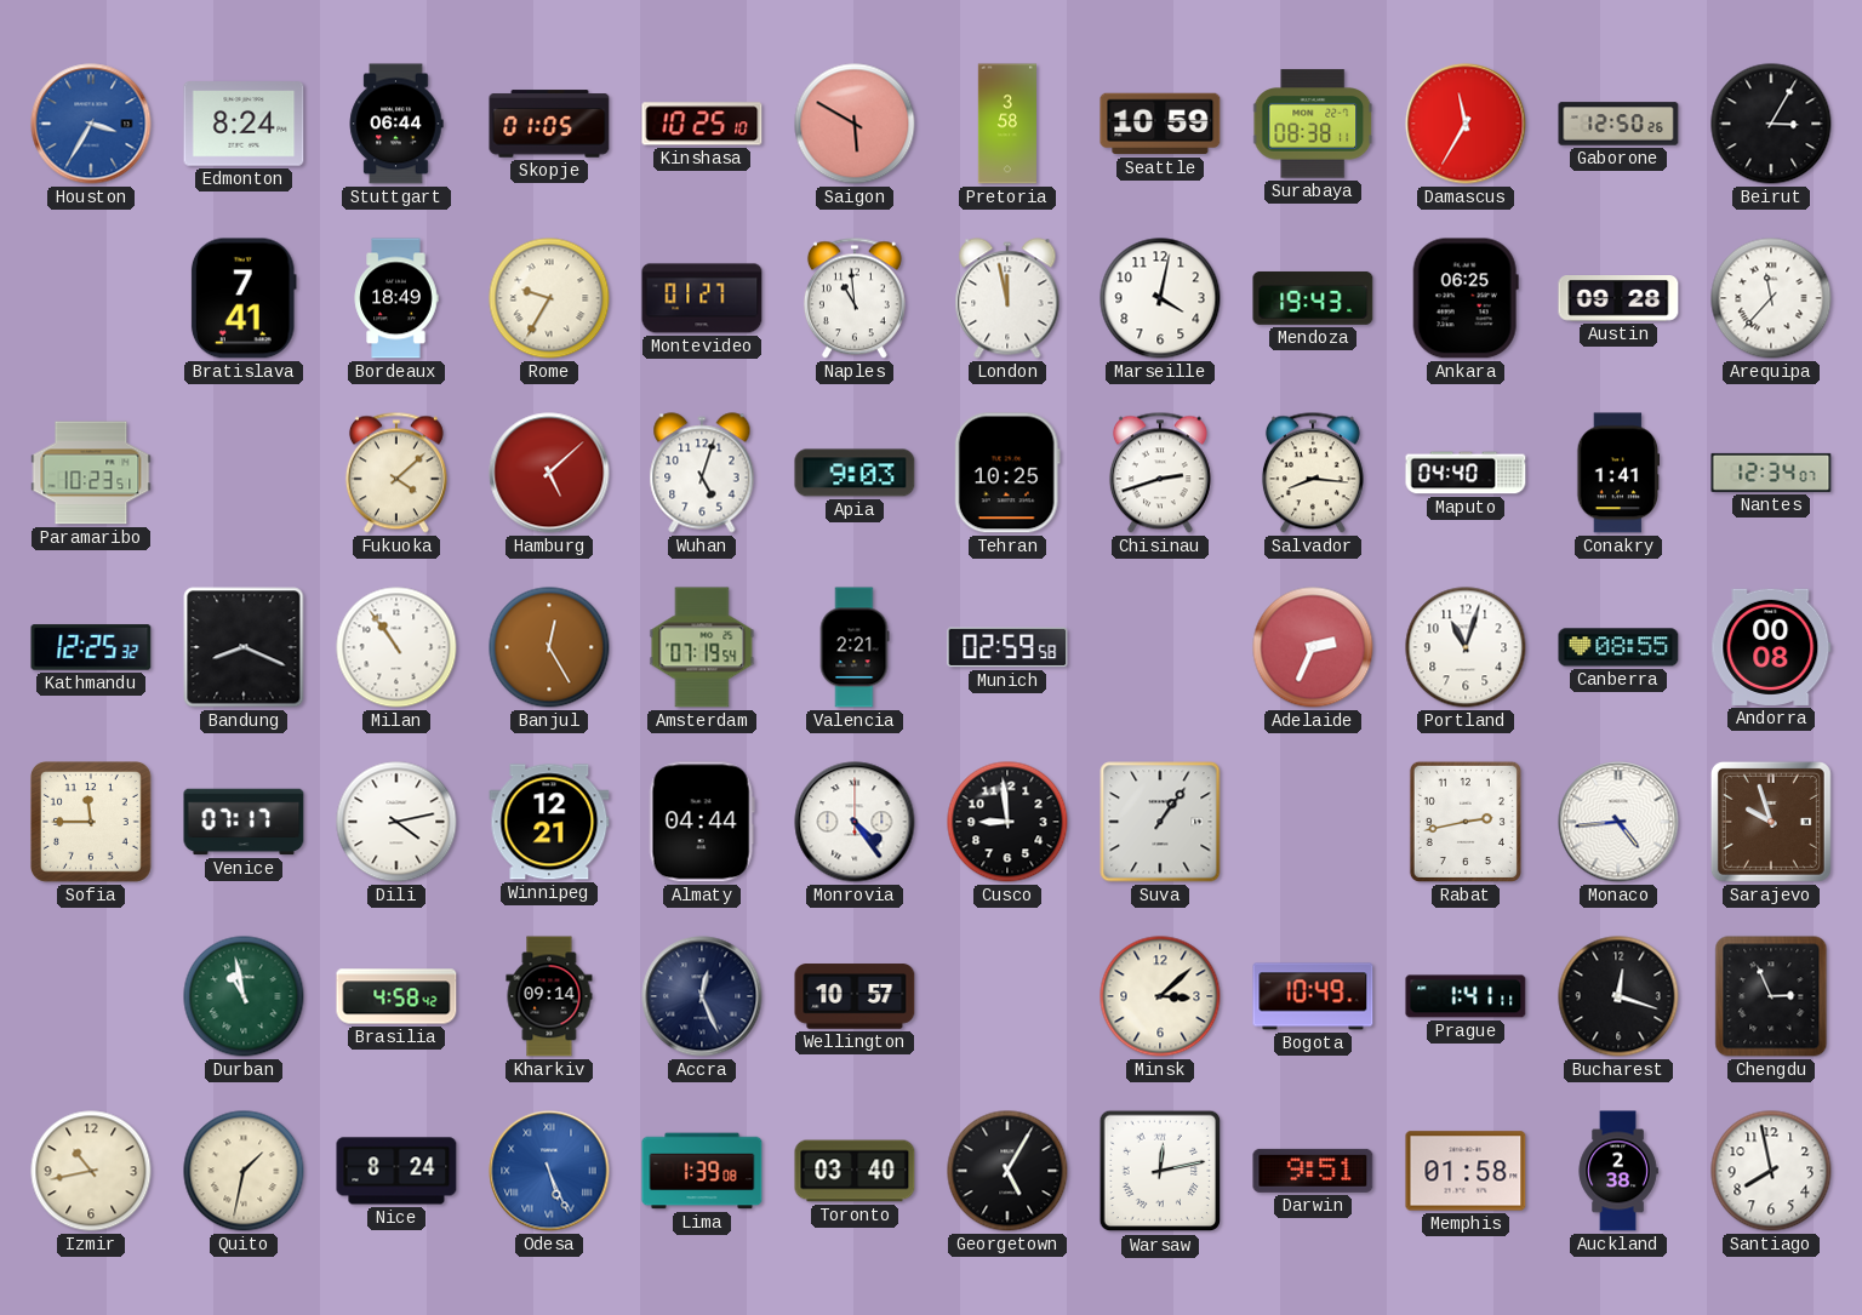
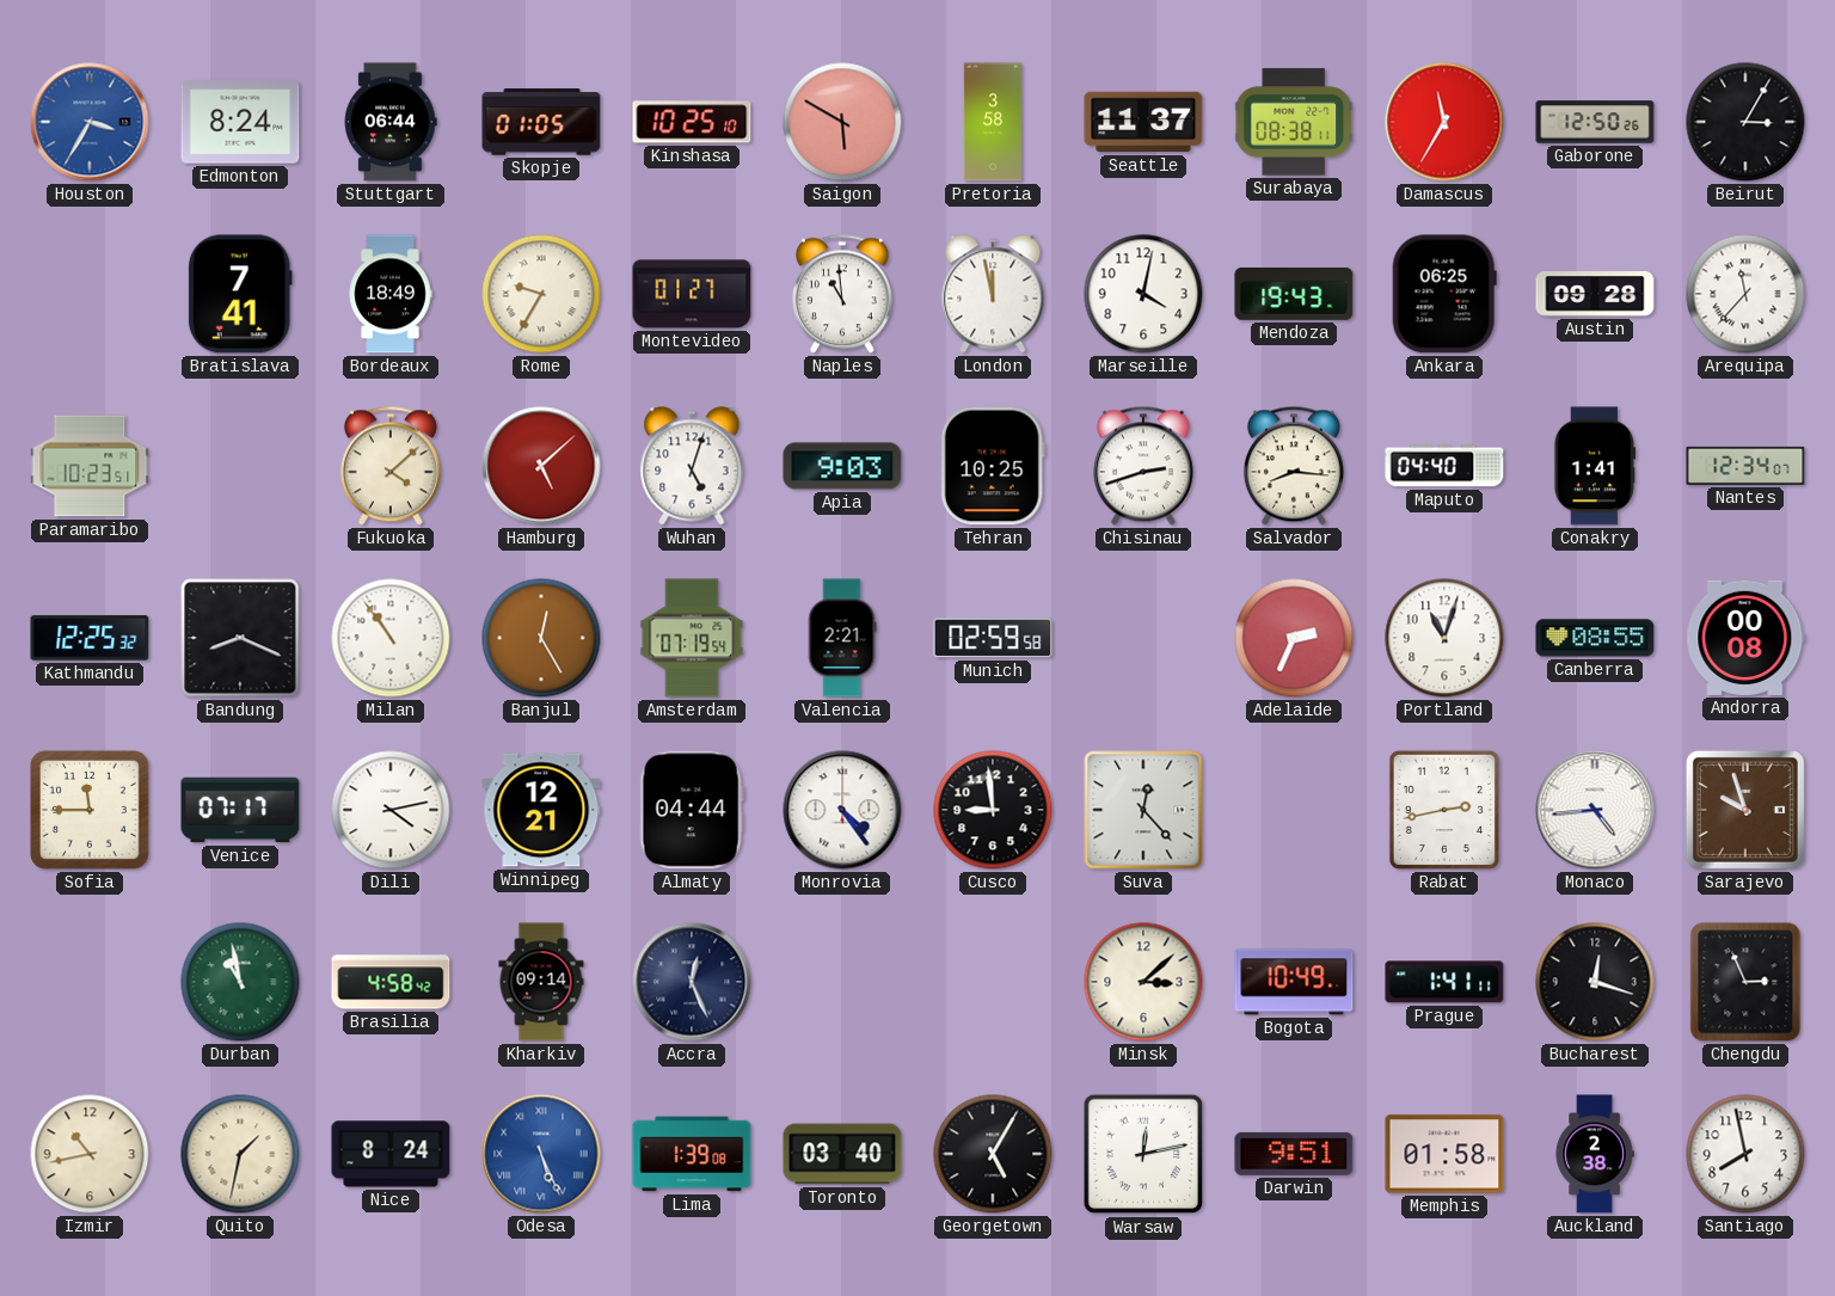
Seattle: 10:59 -> 11:37
Suva: 1:06 -> 12:23
Wellington: 10:57 -> none
